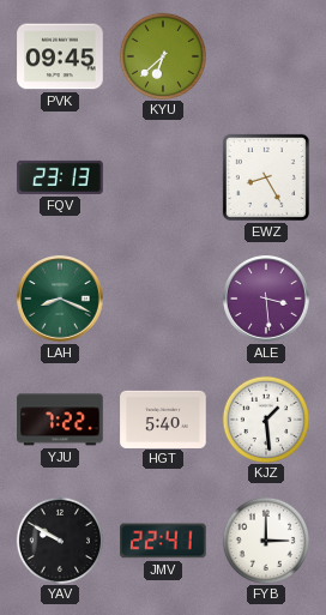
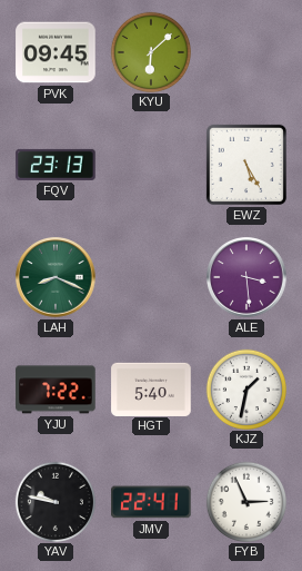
KYU: 6:38 -> 6:08
EWZ: 8:25 -> 5:25
KJZ: 1:29 -> 1:32
YAV: 9:50 -> 9:47
FYB: 3:00 -> 2:56
